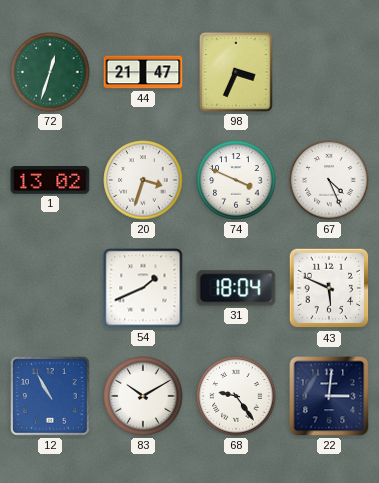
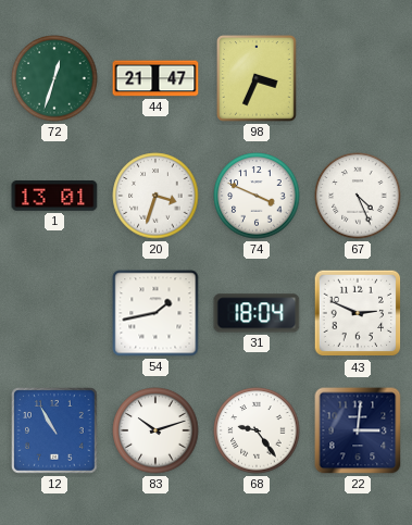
1: 13:02 -> 13:01
54: 1:41 -> 1:43
43: 5:49 -> 2:49
83: 10:10 -> 10:12
